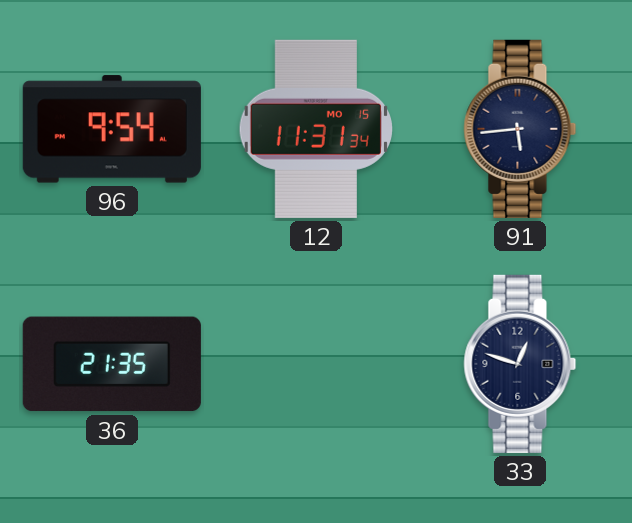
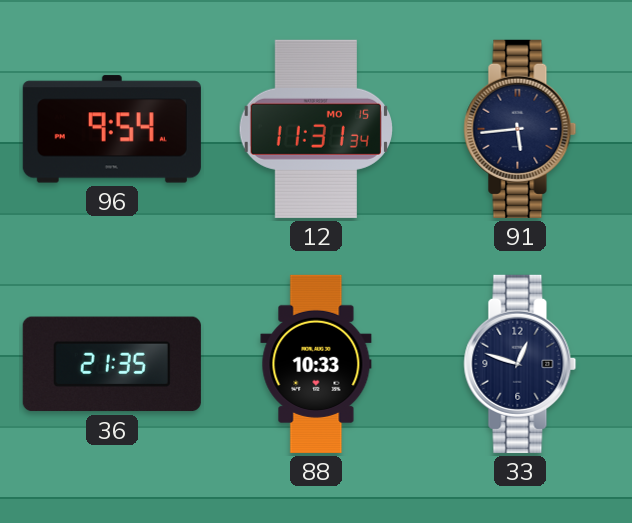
88: none -> 10:33
